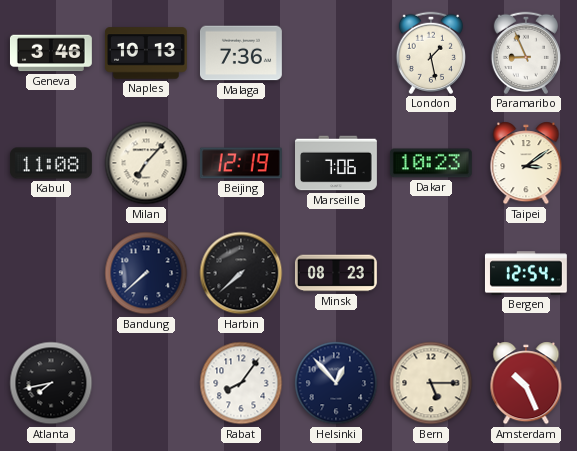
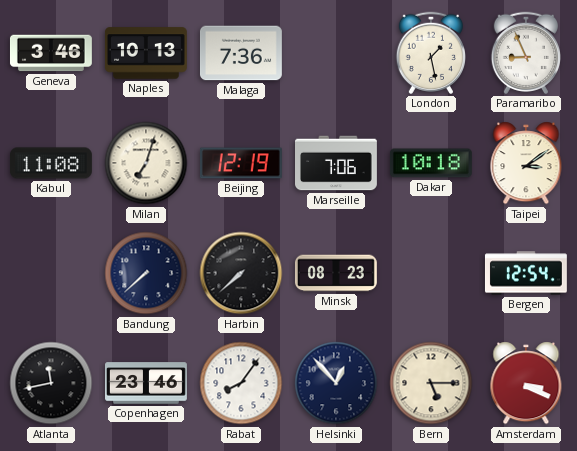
Milan: 7:07 -> 7:03
Dakar: 10:23 -> 10:18
Atlanta: 7:43 -> 11:43
Copenhagen: none -> 23:46
Amsterdam: 10:26 -> 3:19
